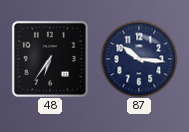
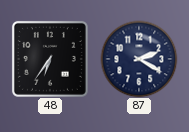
87: 10:16 -> 2:20
